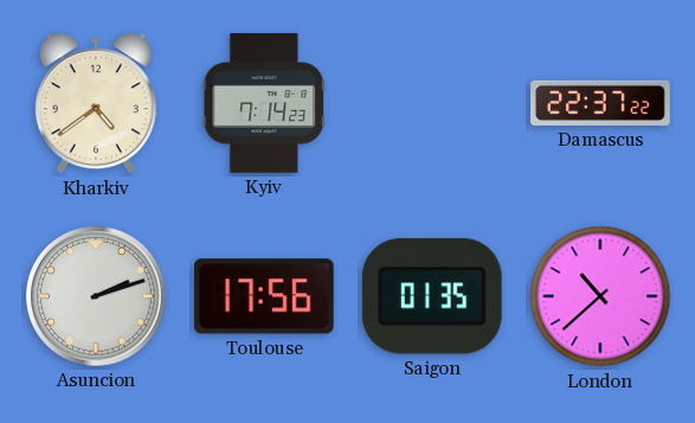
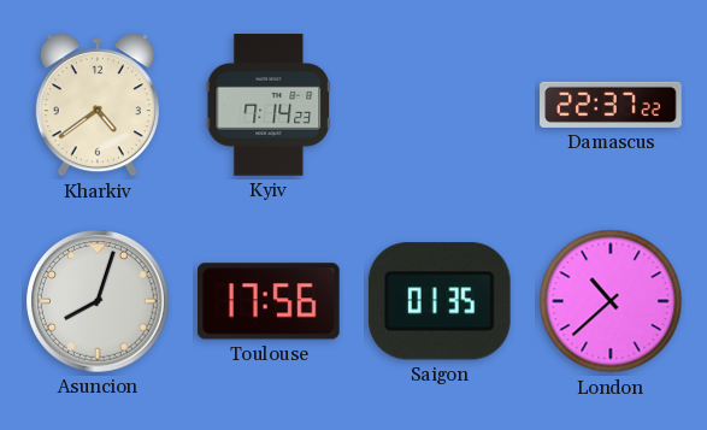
Asuncion: 2:12 -> 8:03
